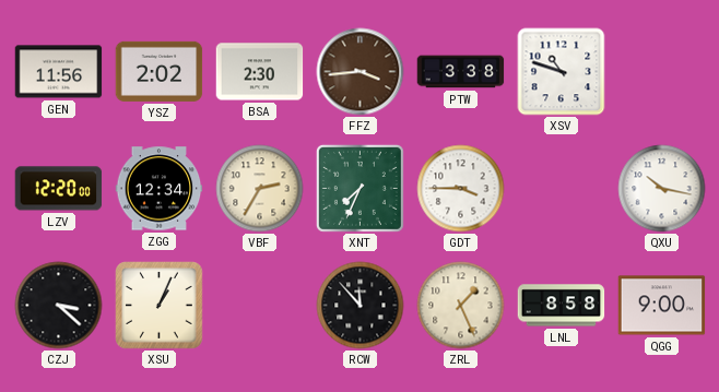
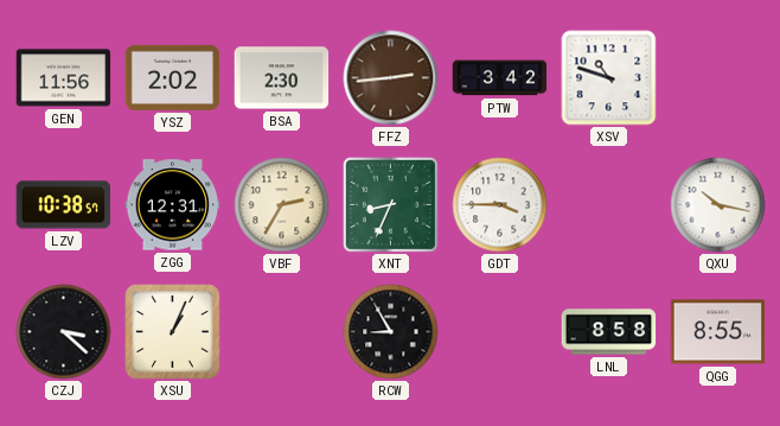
FFZ: 3:44 -> 2:44
PTW: 3:38 -> 3:42
LZV: 12:20 -> 10:38
ZGG: 12:34 -> 12:31
XNT: 7:34 -> 8:34
RCW: 11:53 -> 8:55
ZRL: 1:26 -> none
QGG: 9:00 -> 8:55
